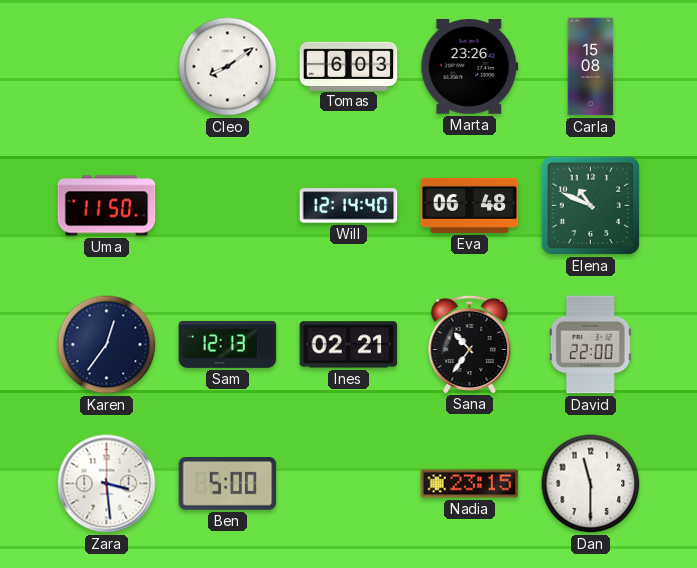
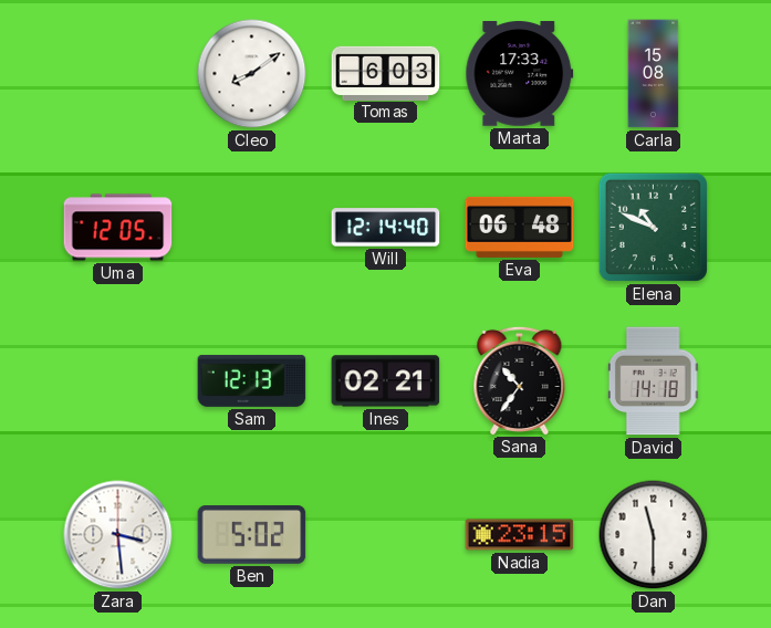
Marta: 23:26 -> 17:33
Uma: 11:50 -> 12:05
Karen: 12:36 -> none
David: 22:00 -> 14:18
Ben: 5:00 -> 5:02
